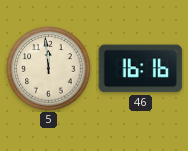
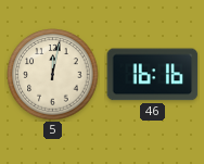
5: 11:59 -> 12:02
